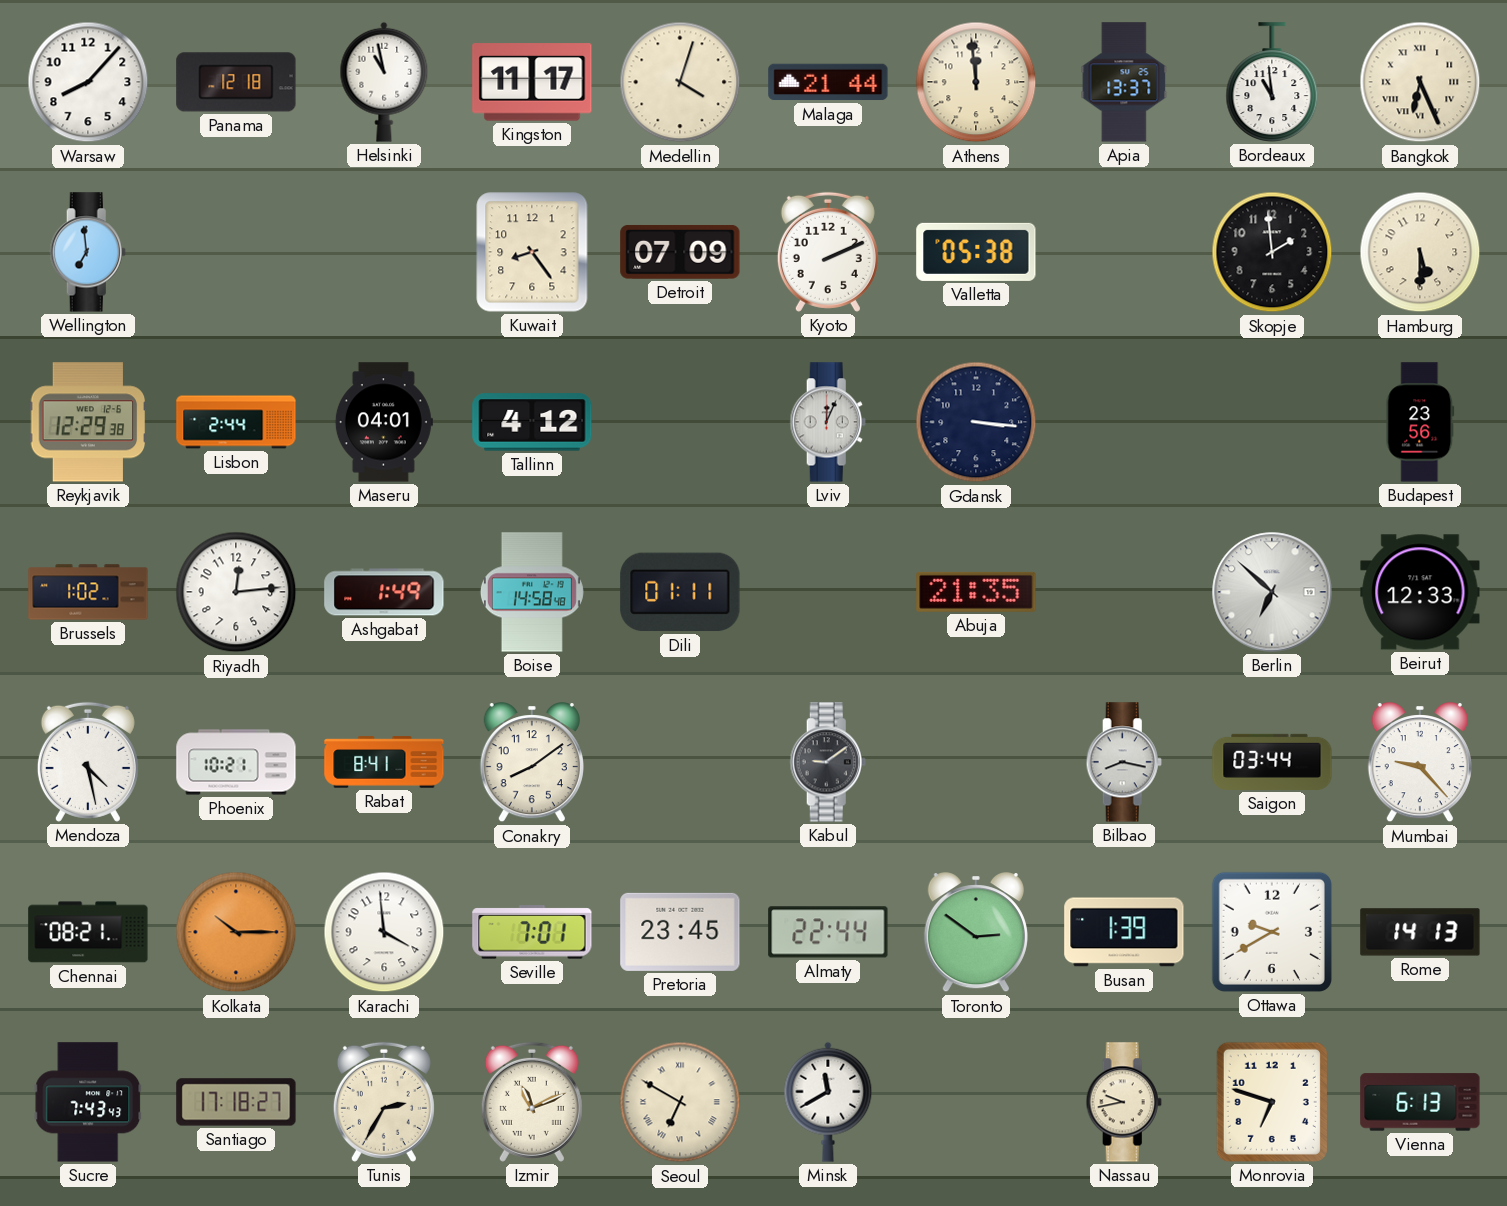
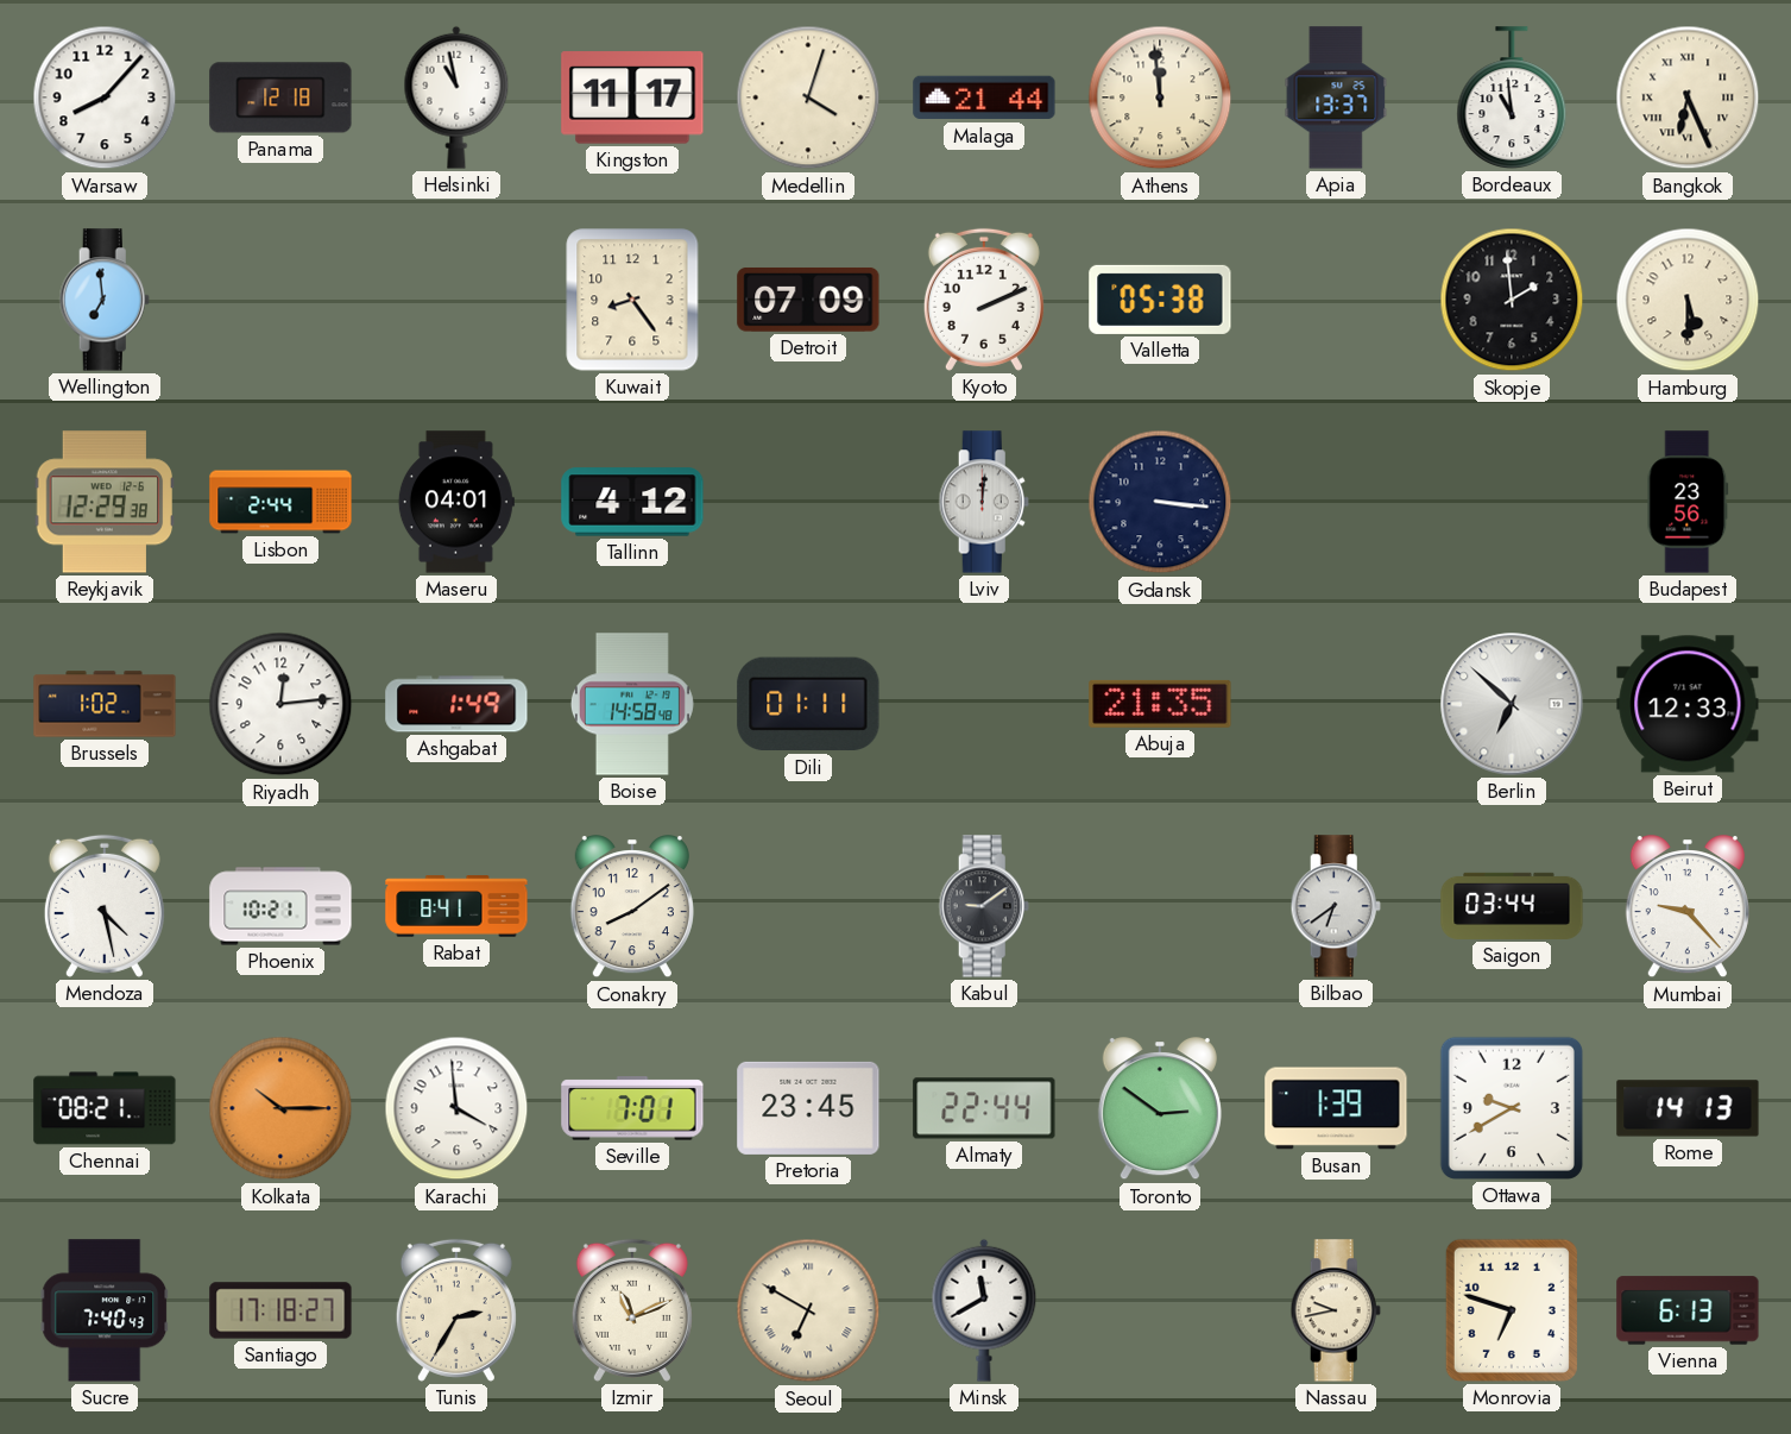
Lviv: 12:04 -> 12:01
Bilbao: 8:17 -> 6:39
Sucre: 7:43 -> 7:40
